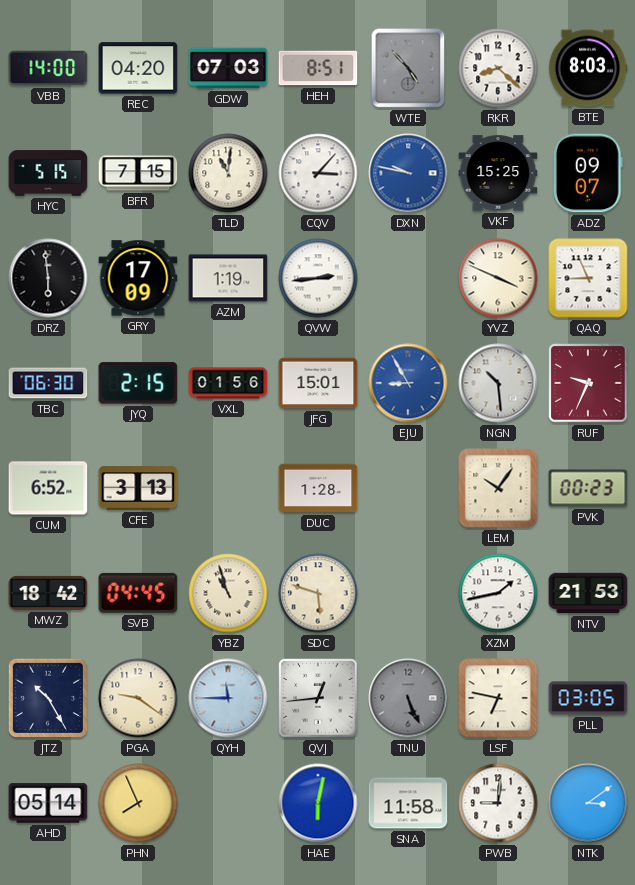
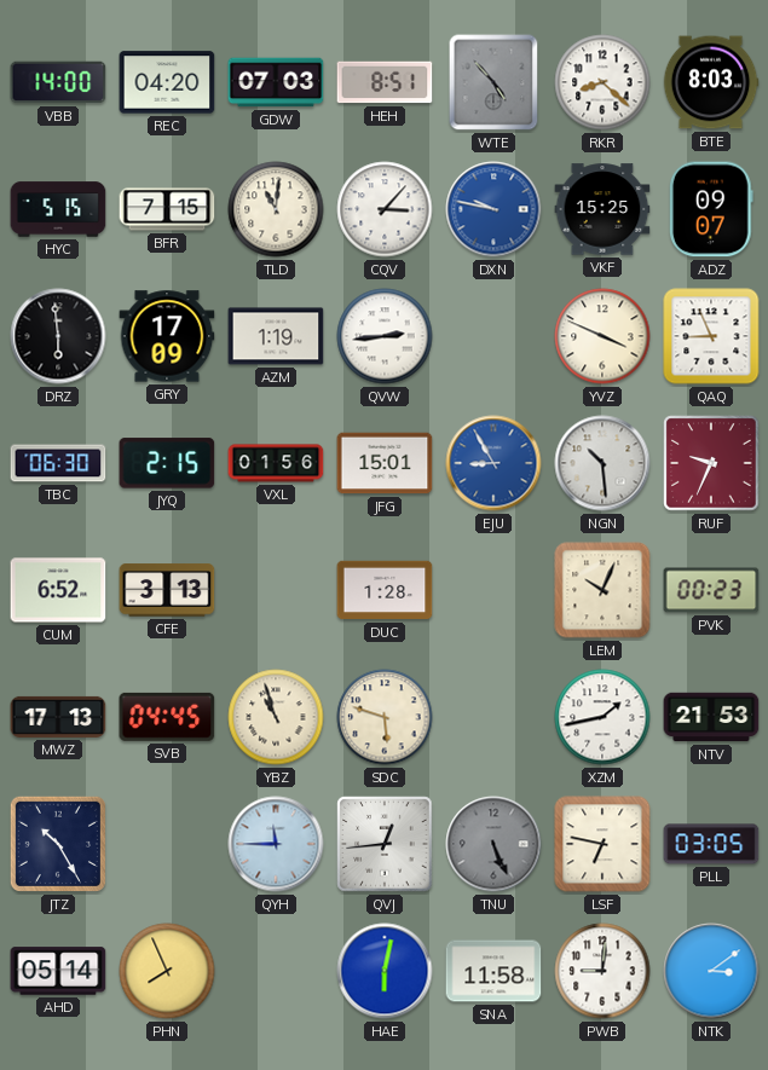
LEM: 10:06 -> 10:04
MWZ: 18:42 -> 17:13
PGA: 9:21 -> none
